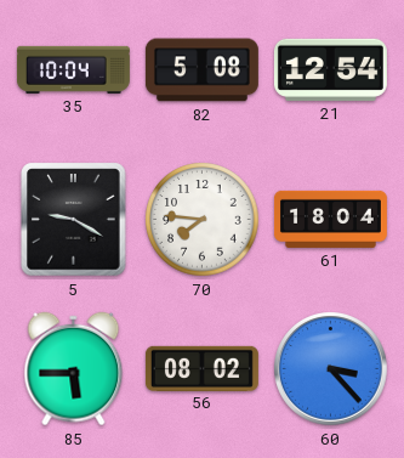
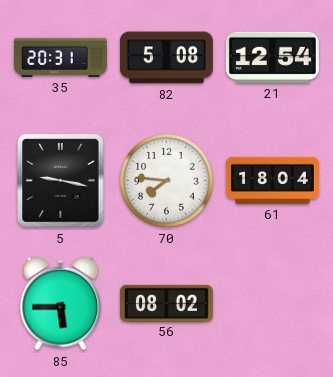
35: 10:04 -> 20:31
5: 9:20 -> 9:17
60: 3:23 -> none
